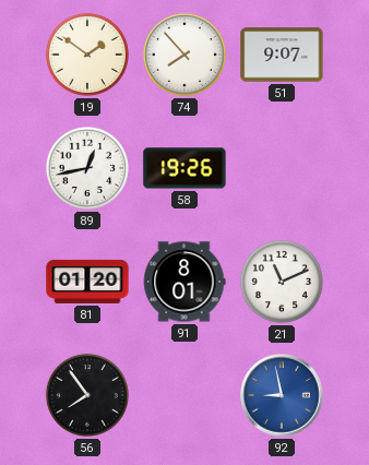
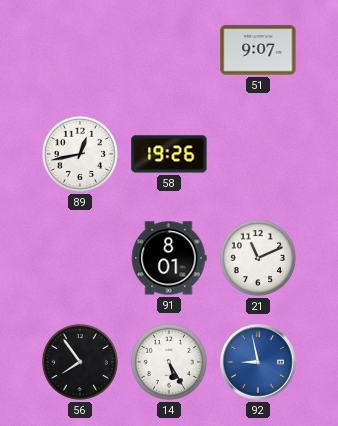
19: 1:51 -> none
74: 7:53 -> none
81: 01:20 -> none
14: none -> 5:25
